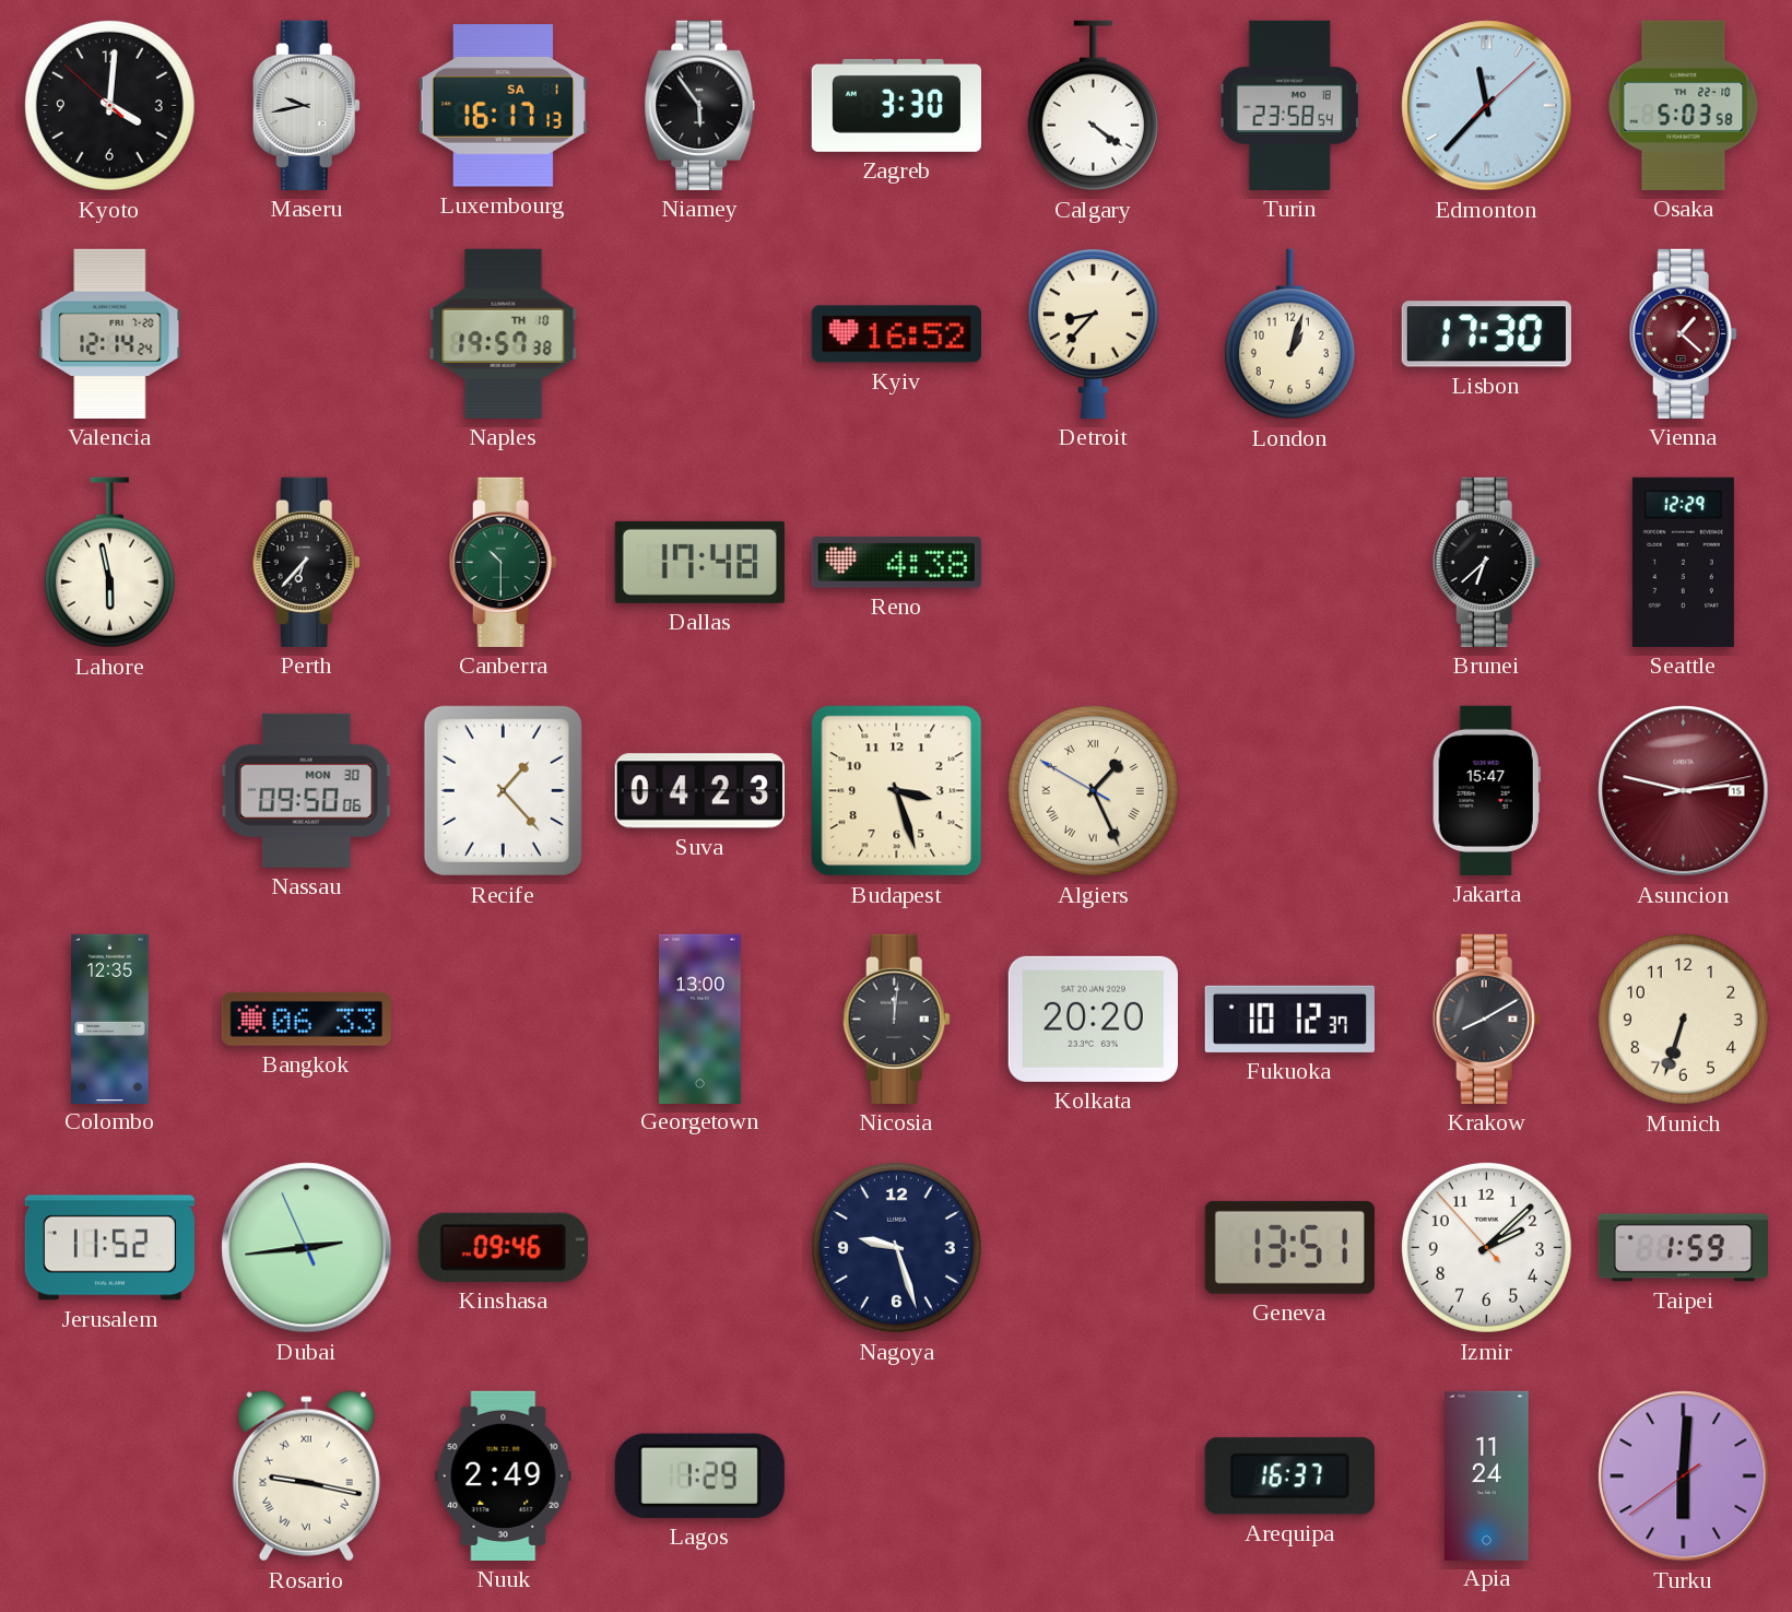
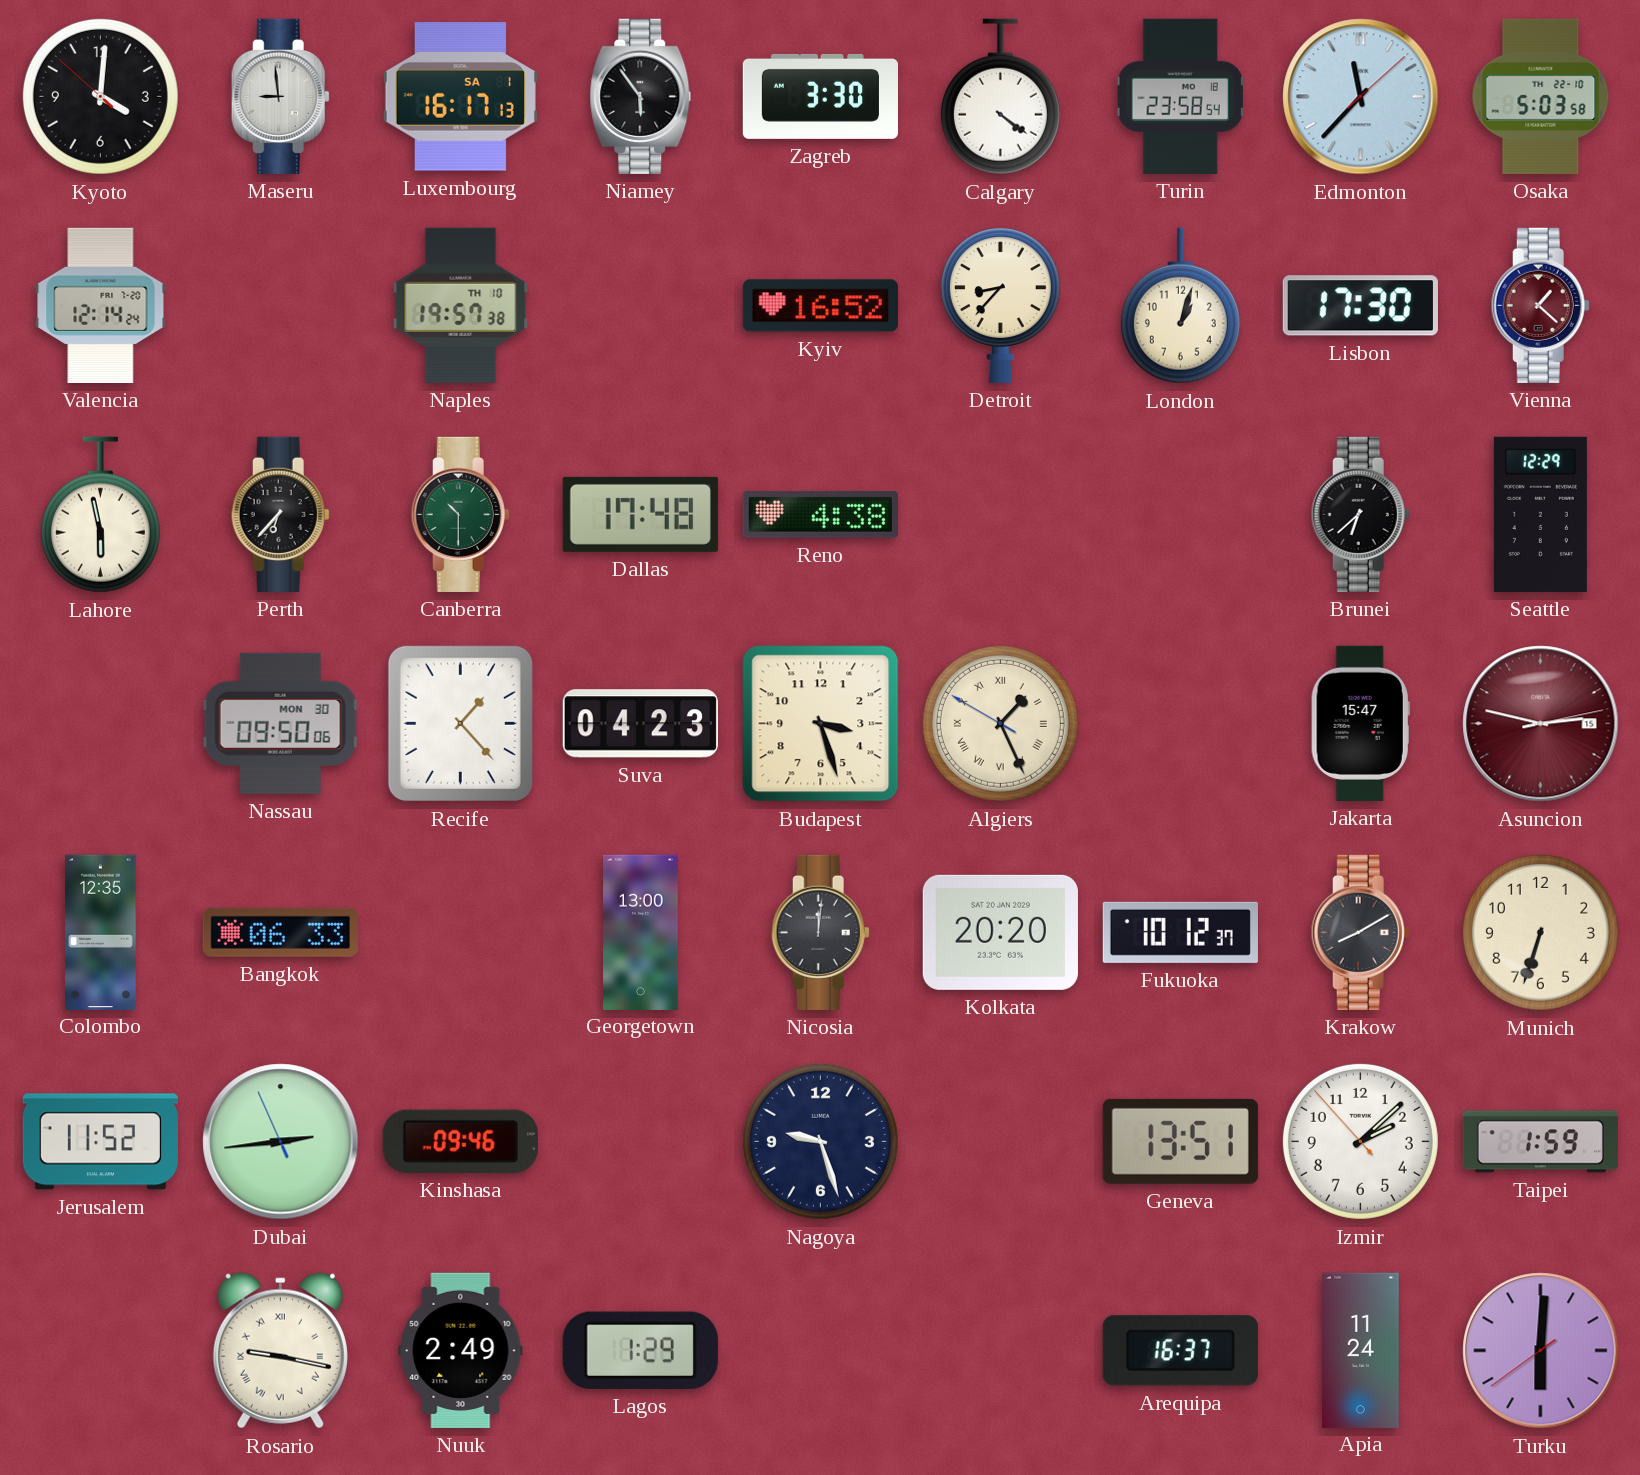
Maseru: 9:43 -> 8:59
